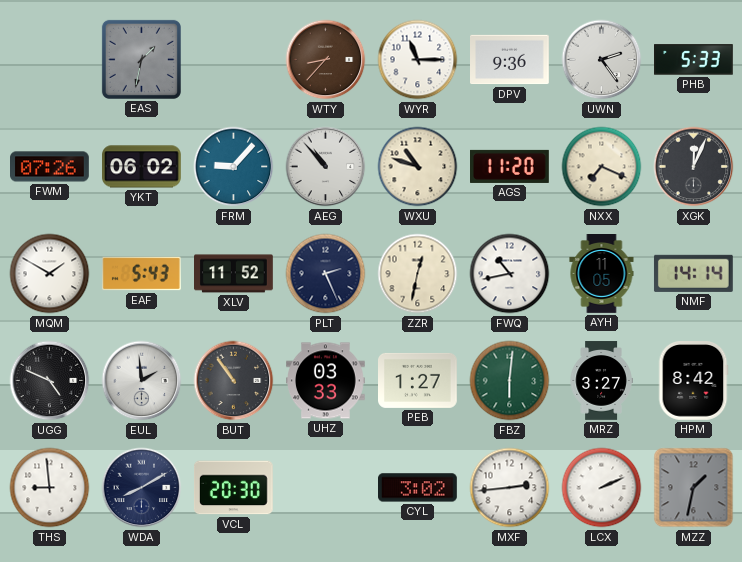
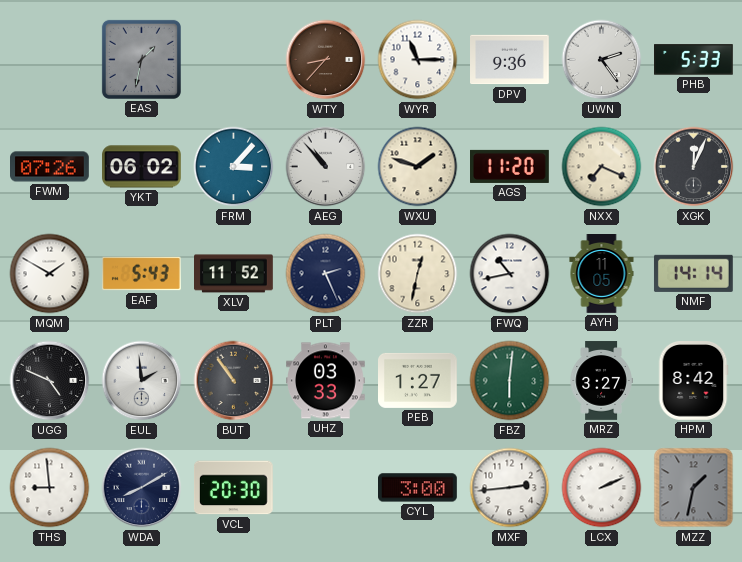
FRM: 9:07 -> 3:07
WXU: 10:48 -> 1:48
CYL: 3:02 -> 3:00
